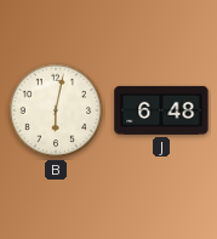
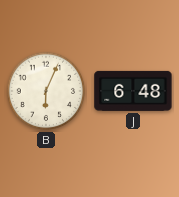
B: 6:02 -> 6:04
